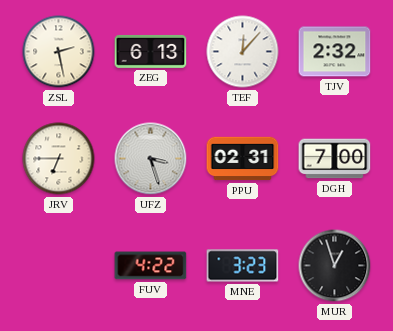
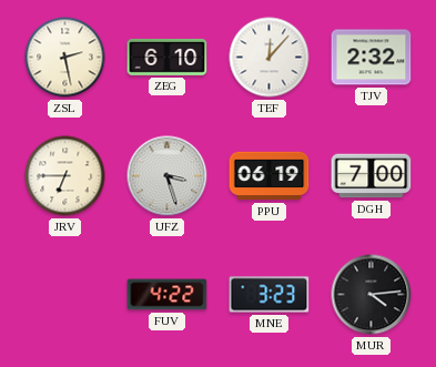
ZEG: 6:13 -> 6:10
PPU: 02:31 -> 06:19
MUR: 12:57 -> 4:14
